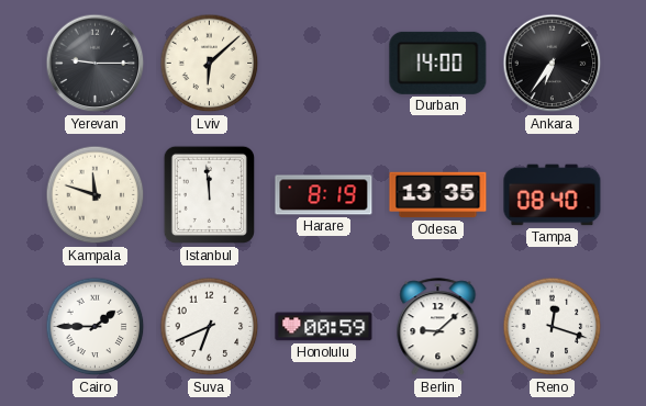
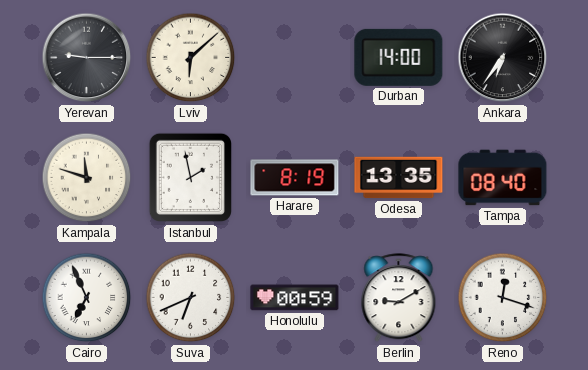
Istanbul: 11:59 -> 1:58
Cairo: 1:45 -> 6:56
Berlin: 9:08 -> 9:10
